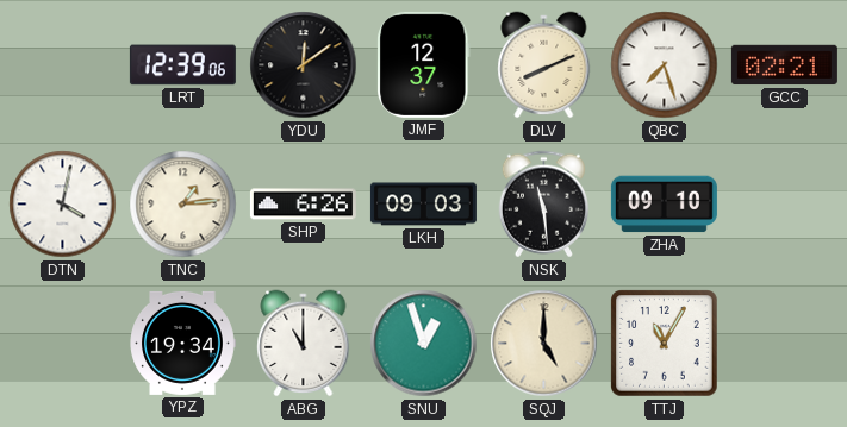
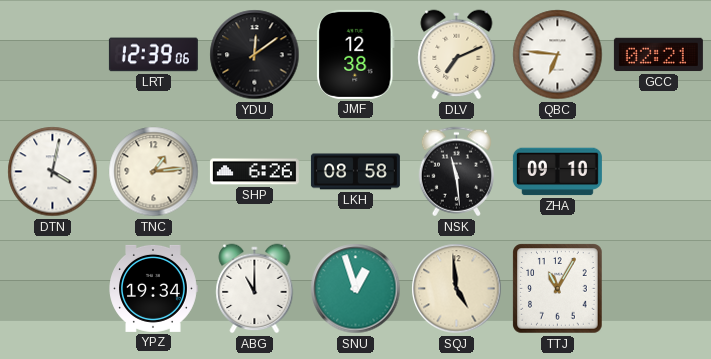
JMF: 12:37 -> 12:38
DLV: 8:11 -> 7:11
QBC: 7:27 -> 6:46
LKH: 09:03 -> 08:58
SQJ: 5:00 -> 4:59
